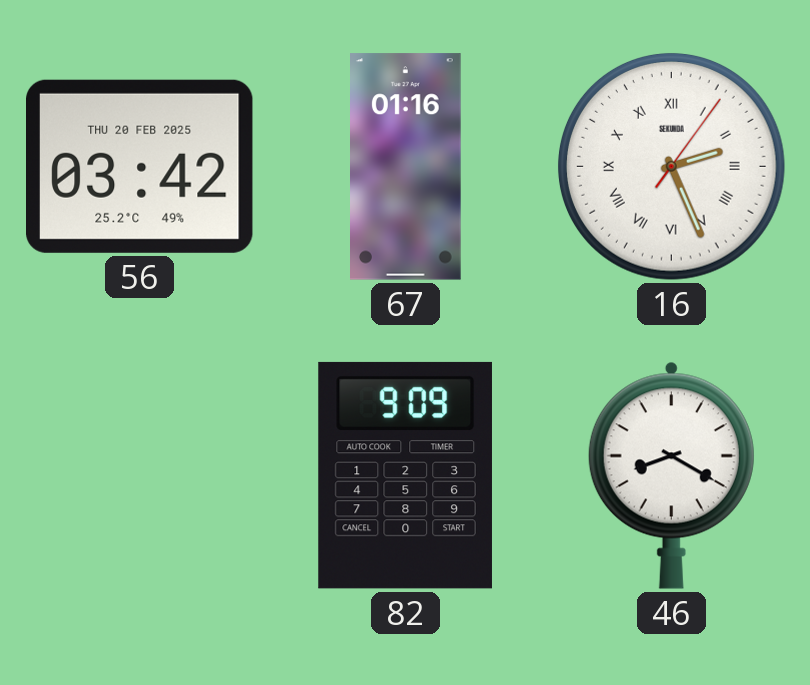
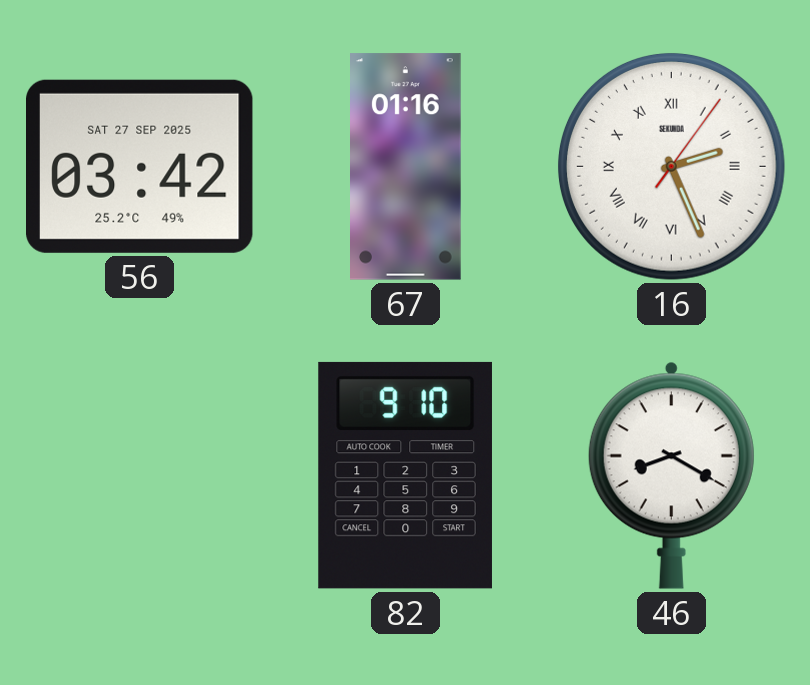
56 date: THU 20 FEB 2025 -> SAT 27 SEP 2025
82: 9:09 -> 9:10
